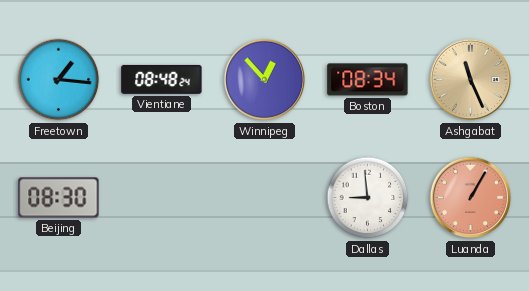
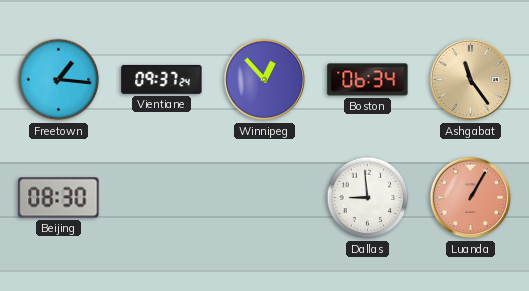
Vientiane: 08:48 -> 09:37
Boston: 08:34 -> 06:34
Ashgabat: 11:26 -> 11:24
